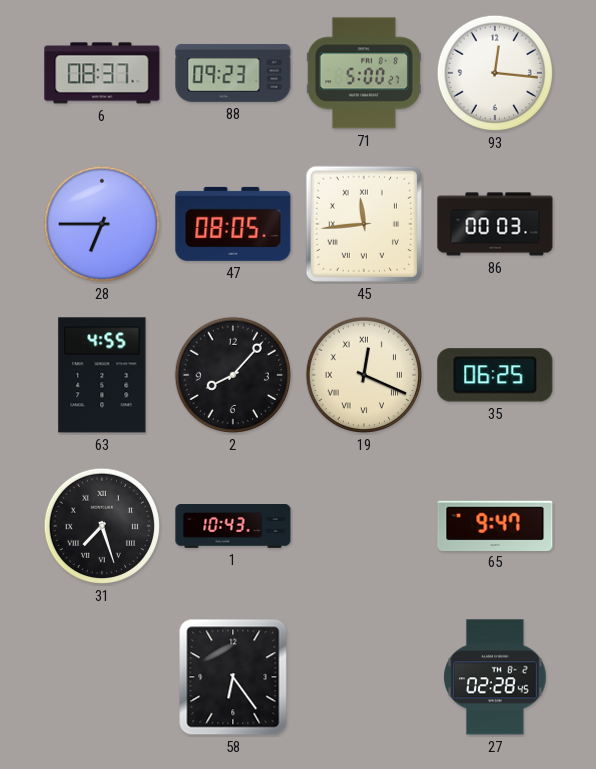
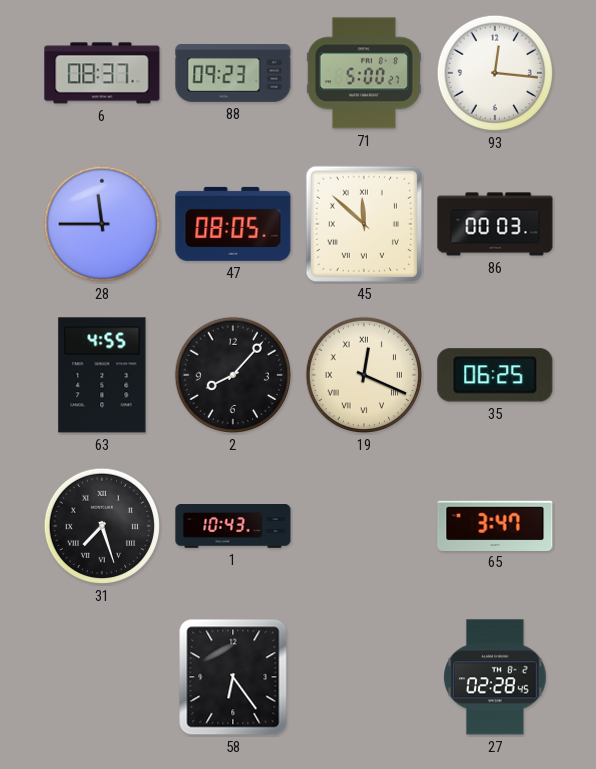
28: 6:45 -> 11:45
45: 11:44 -> 11:52
65: 9:47 -> 3:47
